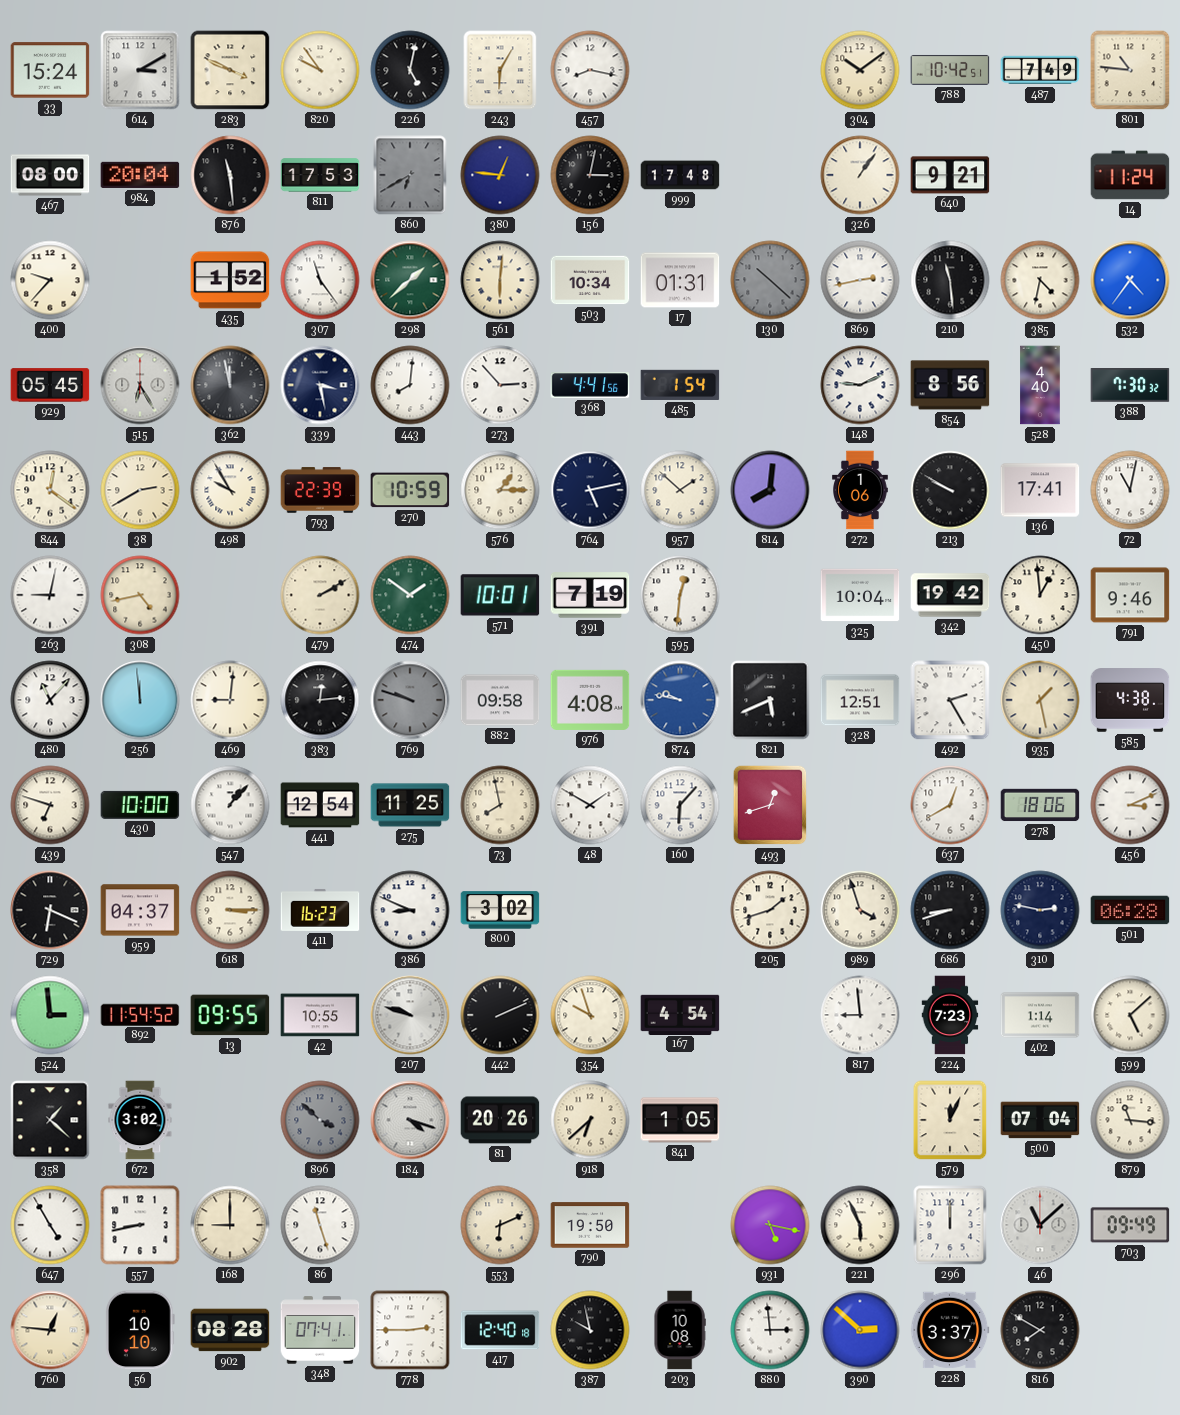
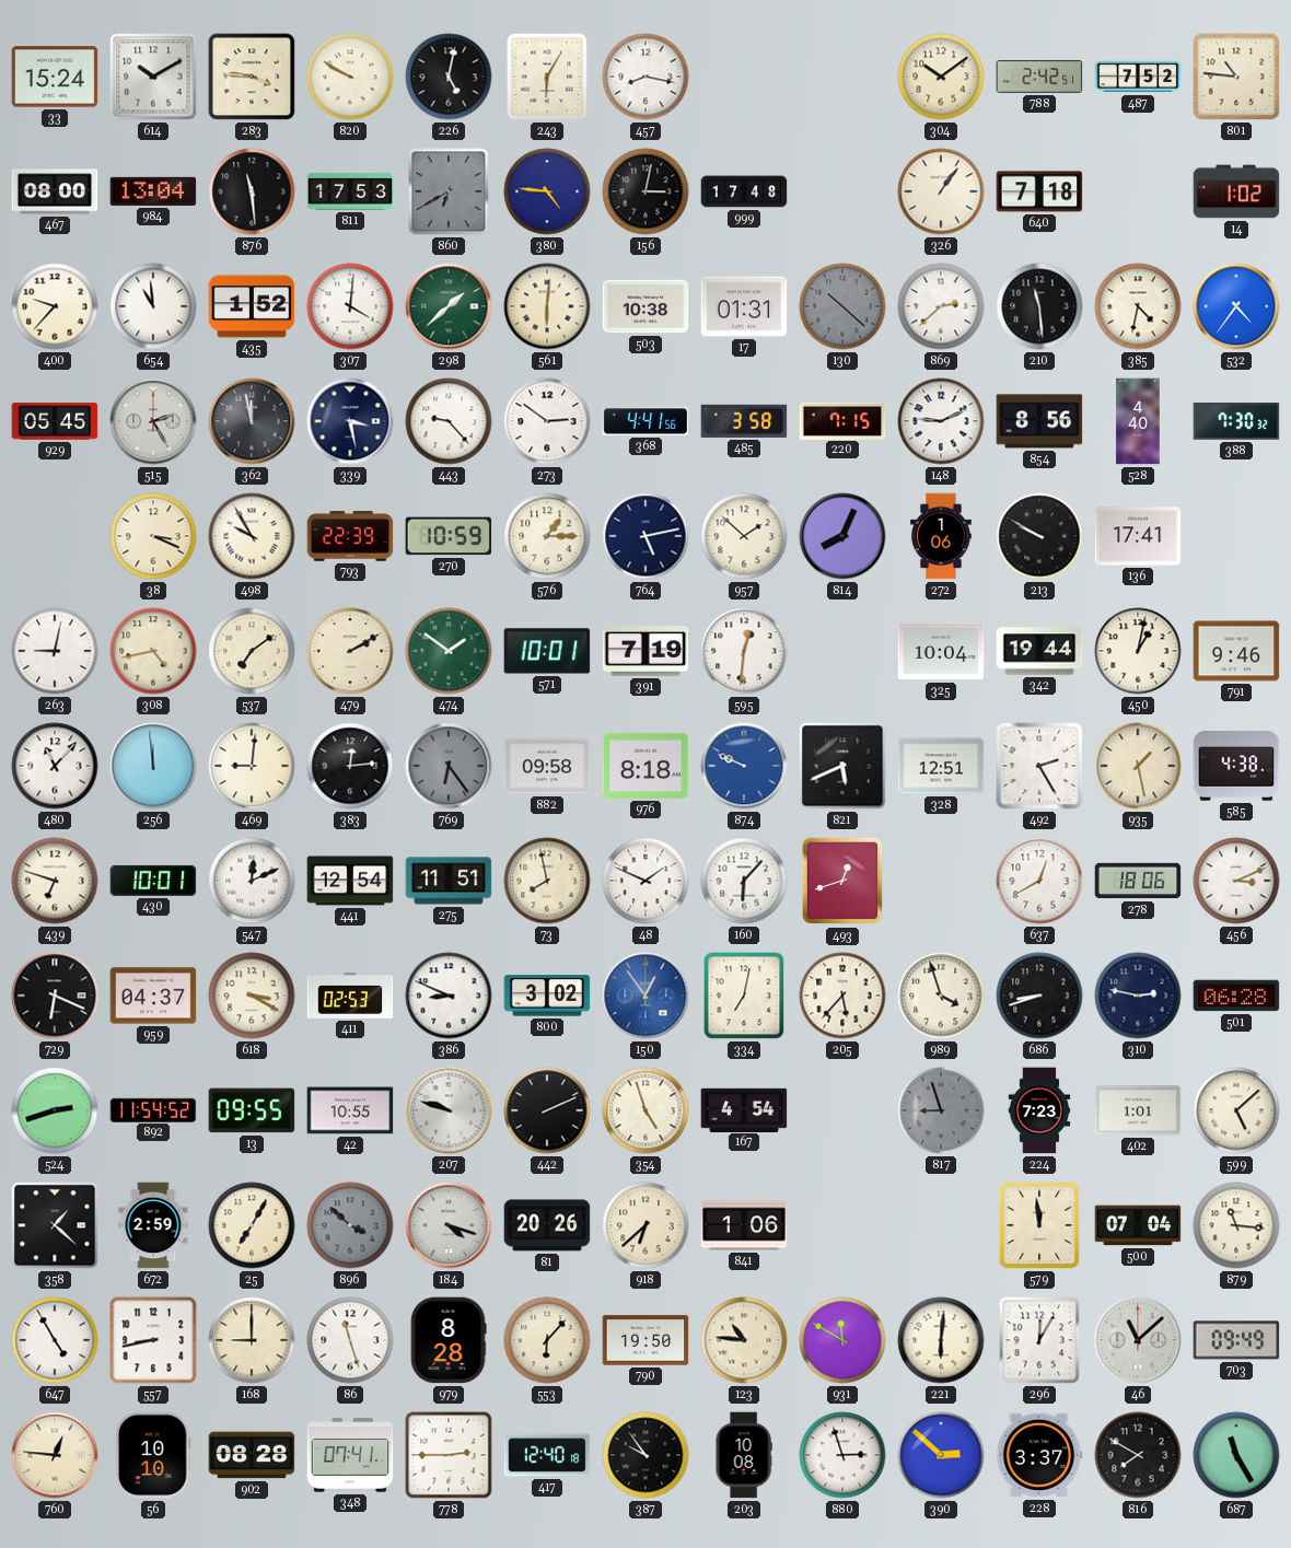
614: 3:10 -> 10:10
283: 3:49 -> 3:46
820: 9:54 -> 9:50
788: 10:42 -> 2:42
487: 7:49 -> 7:52
984: 20:04 -> 13:04
380: 12:46 -> 4:46
640: 9:21 -> 7:18
14: 11:24 -> 1:02
654: none -> 10:59
307: 11:24 -> 4:01
503: 10:34 -> 10:38
869: 2:43 -> 2:38
515: 6:25 -> 2:25
443: 8:01 -> 9:23
273: 2:53 -> 2:51
485: 1:54 -> 3:58
220: none -> 7:15
844: 12:21 -> none
38: 2:40 -> 3:19
814: 8:01 -> 8:04
72: 11:02 -> none
537: none -> 7:09
342: 19:42 -> 19:44
450: 12:59 -> 1:02
769: 9:48 -> 6:24
976: 4:08 -> 8:18
874: 9:47 -> 9:49
430: 10:00 -> 10:01
547: 1:07 -> 12:11
275: 11:25 -> 11:51
48: 1:50 -> 1:49
618: 3:15 -> 3:20
411: 16:23 -> 02:53
150: none -> 12:54
334: none -> 7:02
205: 1:42 -> 5:37
524: 2:59 -> 2:42
354: 9:57 -> 4:57
817: 8:59 -> 8:57
817 dial: white -> grey
402: 1:14 -> 1:01
672: 3:02 -> 2:59
25: none -> 7:05
841: 1:05 -> 1:06
579: 12:04 -> 11:59
979: none -> 8:28
553: 6:11 -> 6:07
123: none -> 10:46
931: 5:17 -> 11:50
221: 5:56 -> 6:01
296: 12:00 -> 12:05
387: 9:58 -> 9:54
880: 2:59 -> 2:57
687: none -> 11:25
